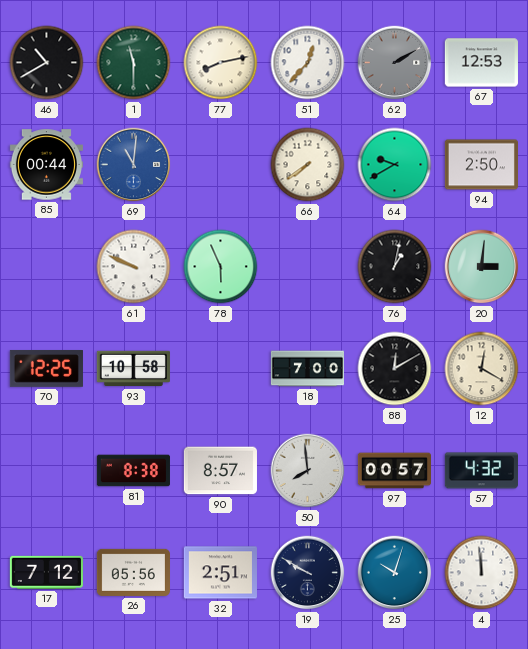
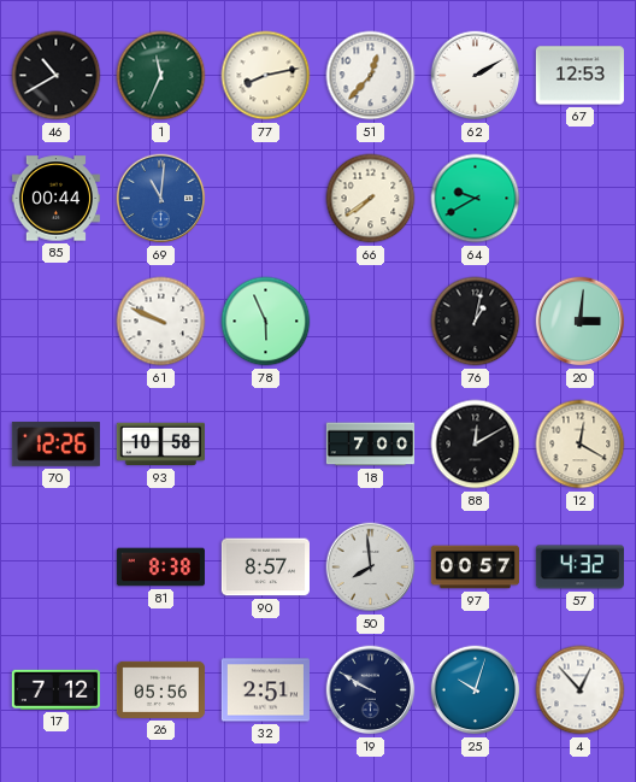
1: 11:30 -> 11:34
62 dial: grey -> white
94: 2:50 -> none
70: 12:25 -> 12:26
4: 11:59 -> 12:53
